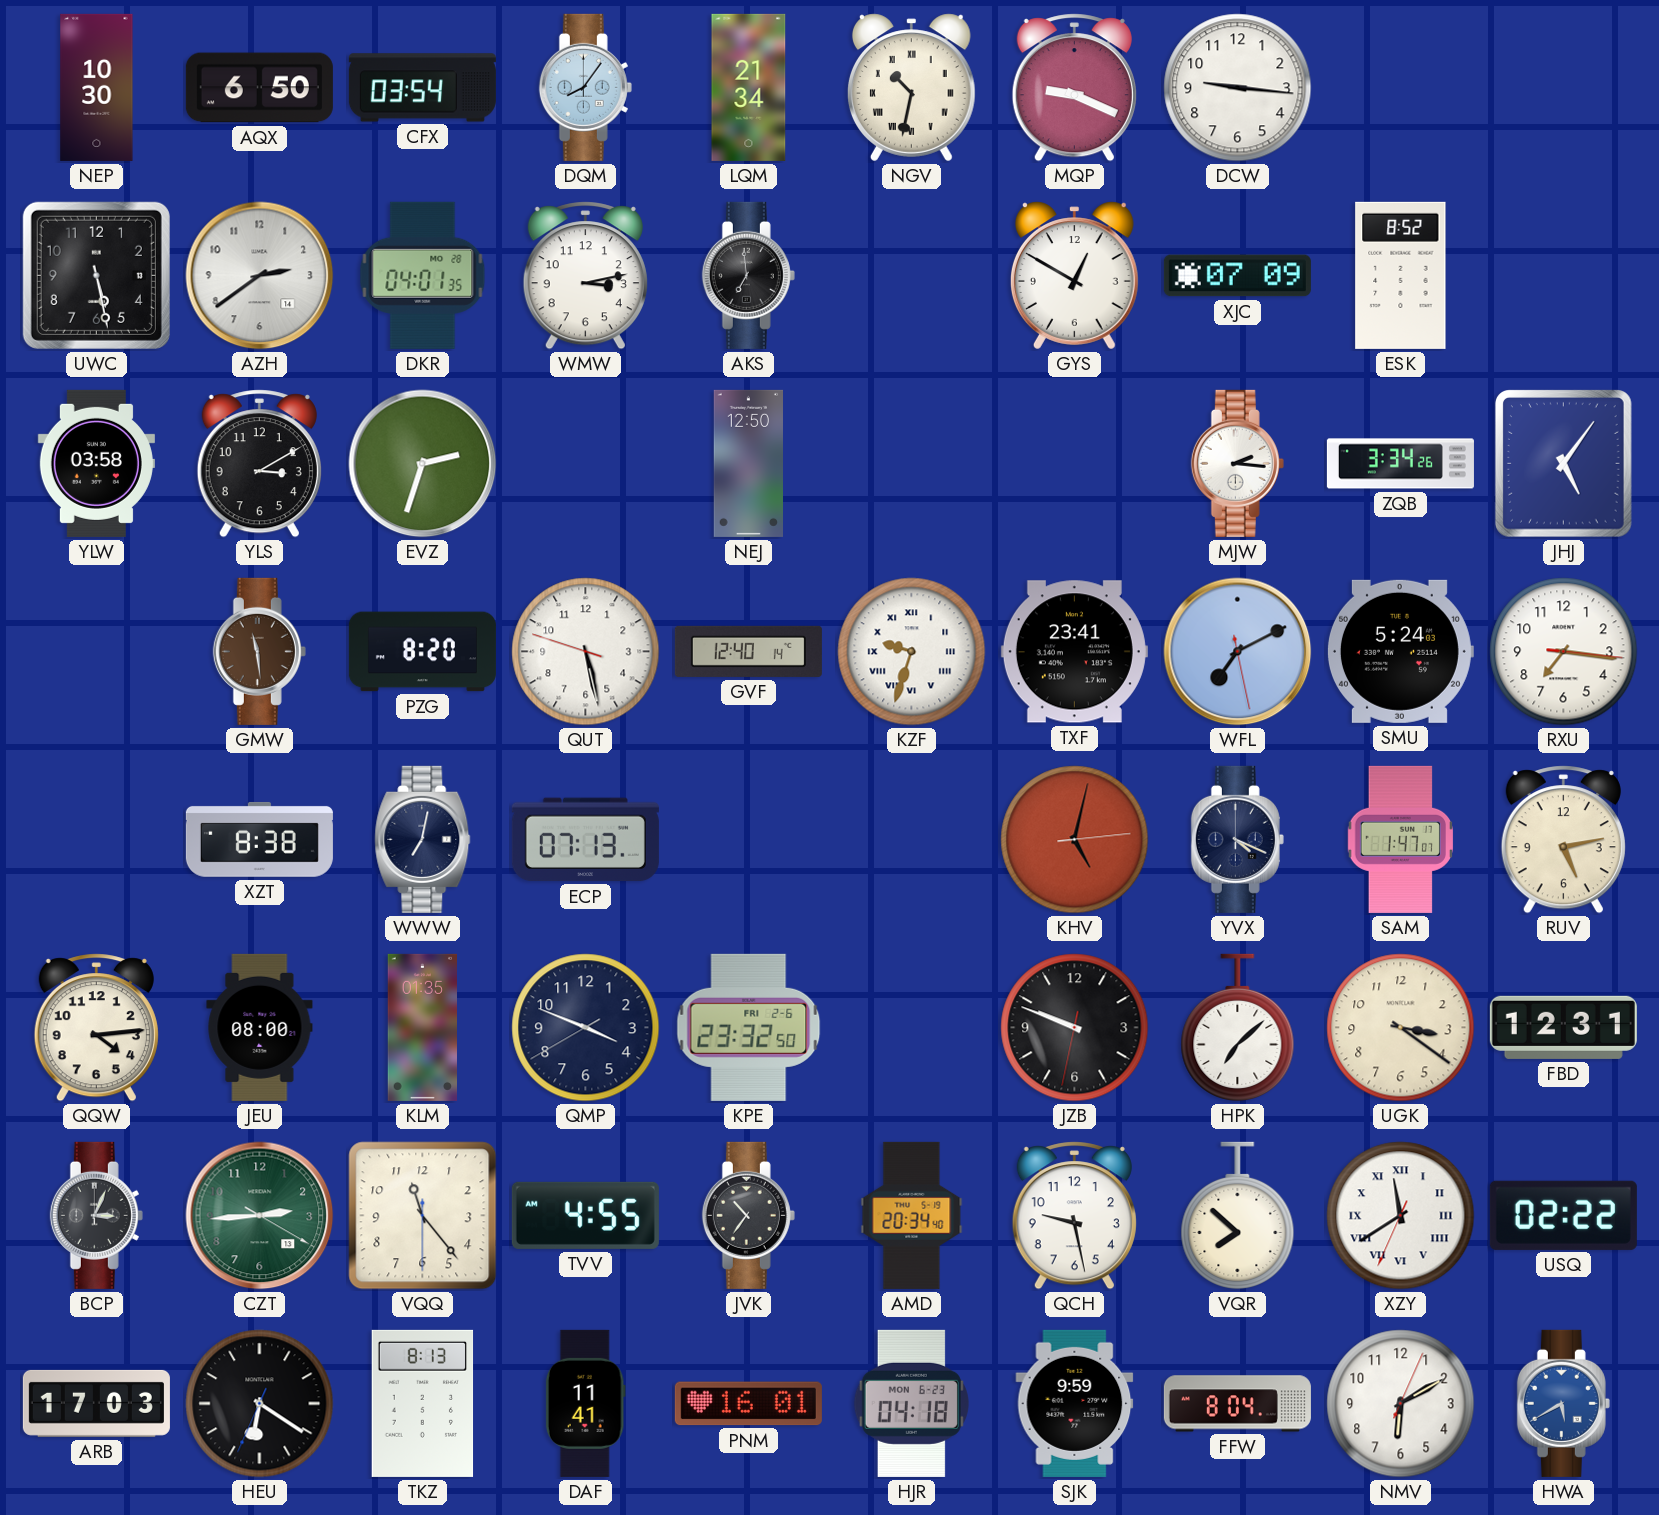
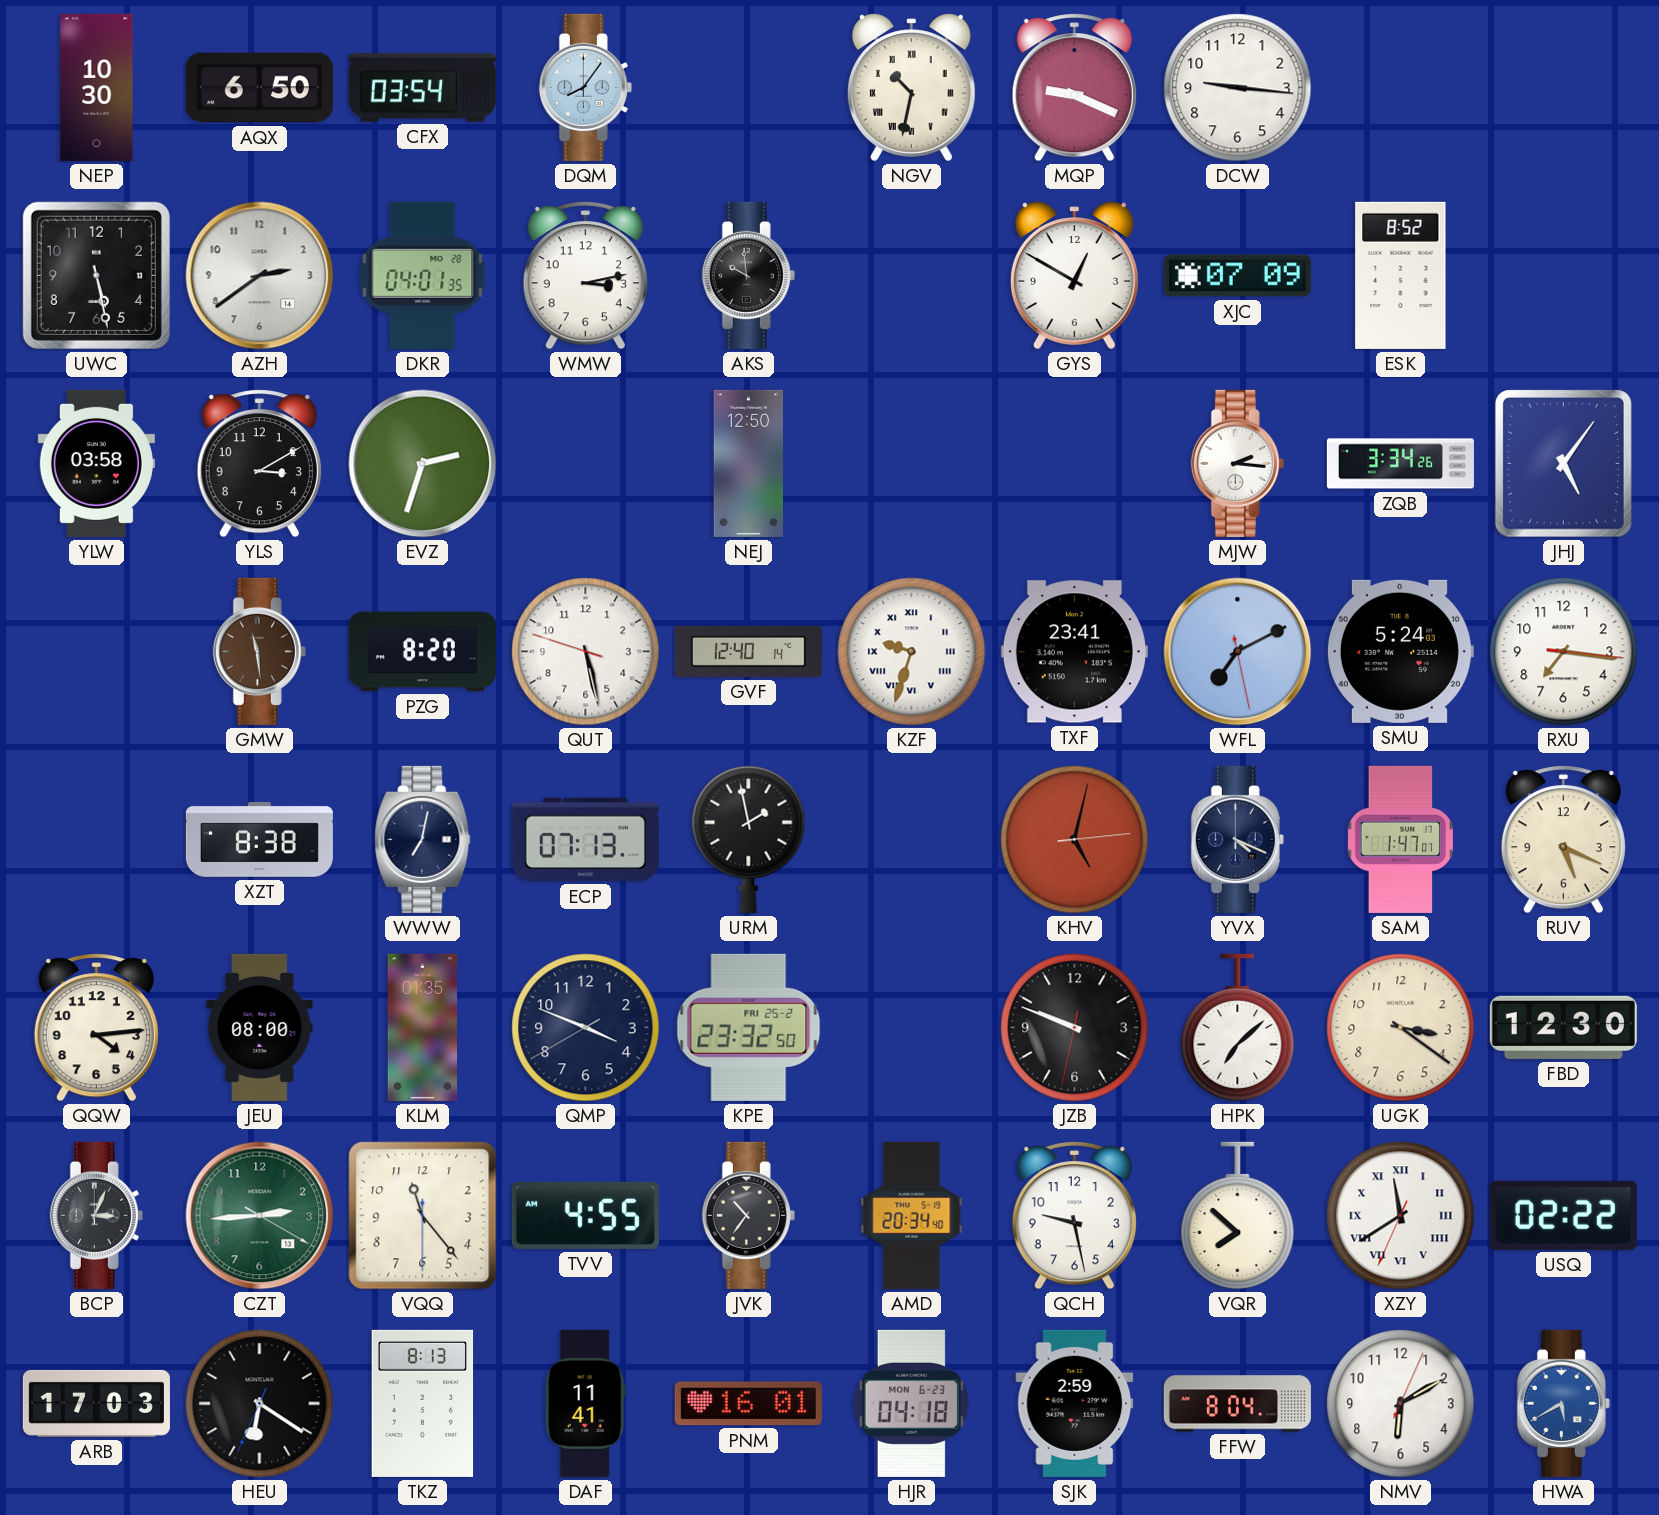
LQM: 21:34 -> none
AKS: 6:59 -> 9:59
URM: none -> 1:58
RUV: 5:13 -> 5:19
KPE date: FRI 2-6 -> FRI 25-2
FBD: 12:31 -> 12:30
SJK: 9:59 -> 2:59
